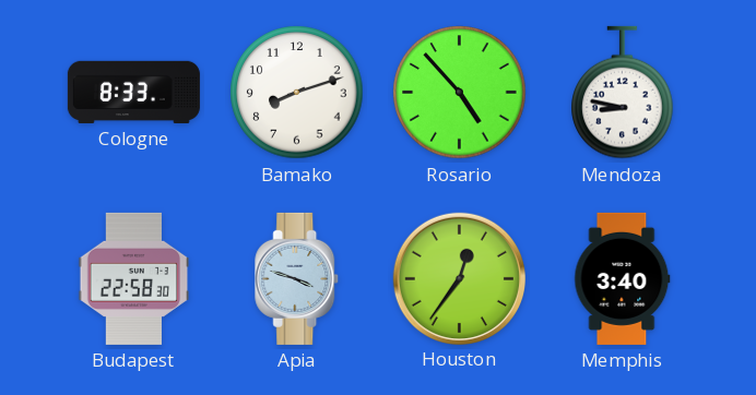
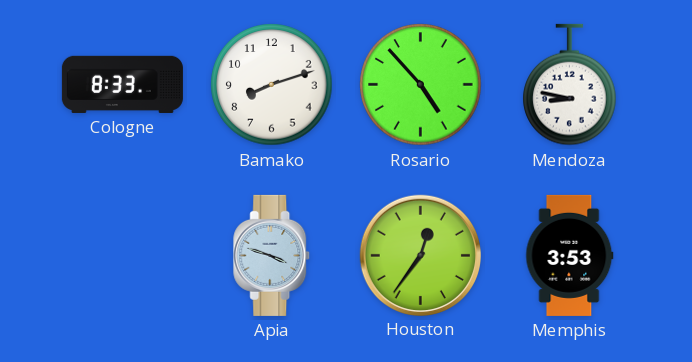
Budapest: 22:58 -> none
Memphis: 3:40 -> 3:53
